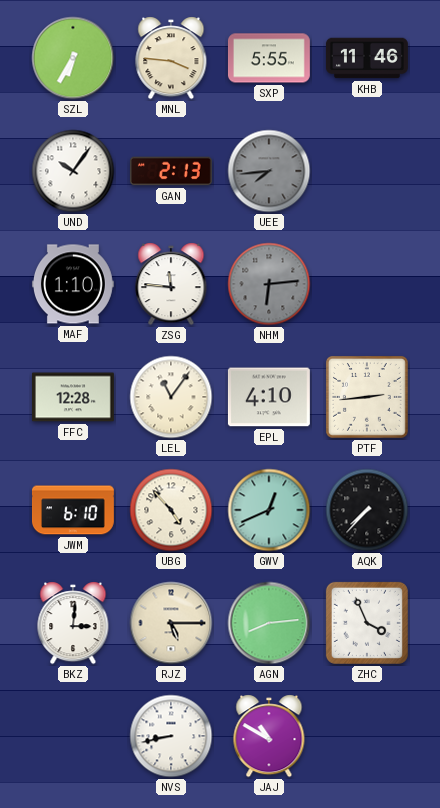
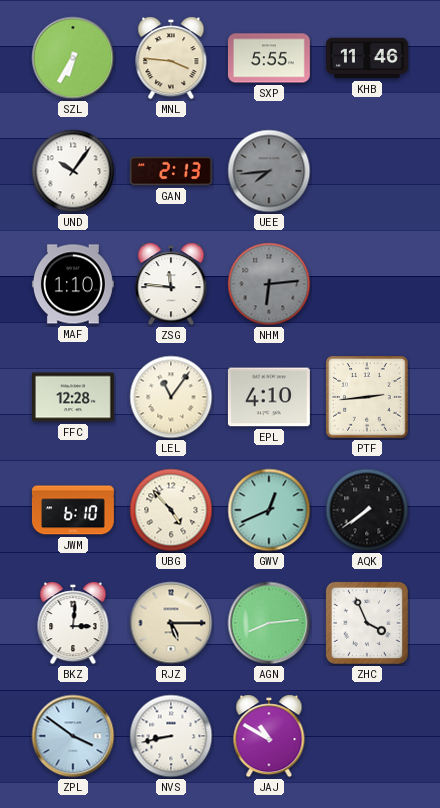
AQK: 7:37 -> 7:39
ZPL: none -> 3:51
